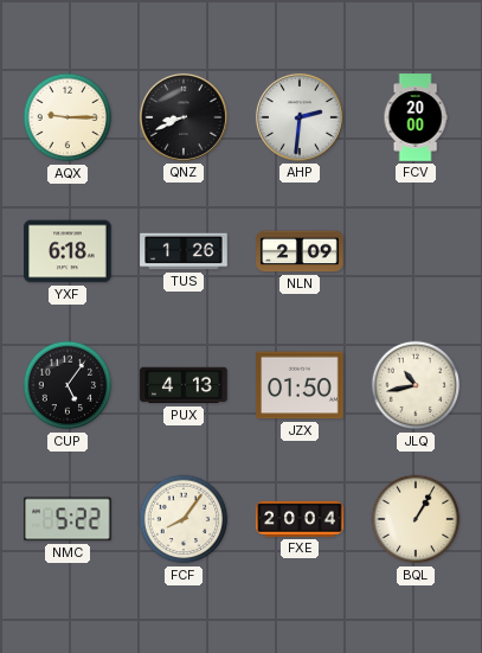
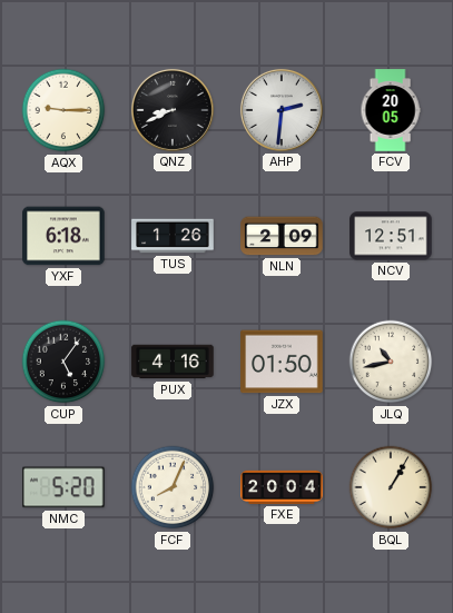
FCV: 20:00 -> 20:05
NCV: none -> 12:51
PUX: 4:13 -> 4:16
NMC: 5:22 -> 5:20
FCF: 8:06 -> 8:04
